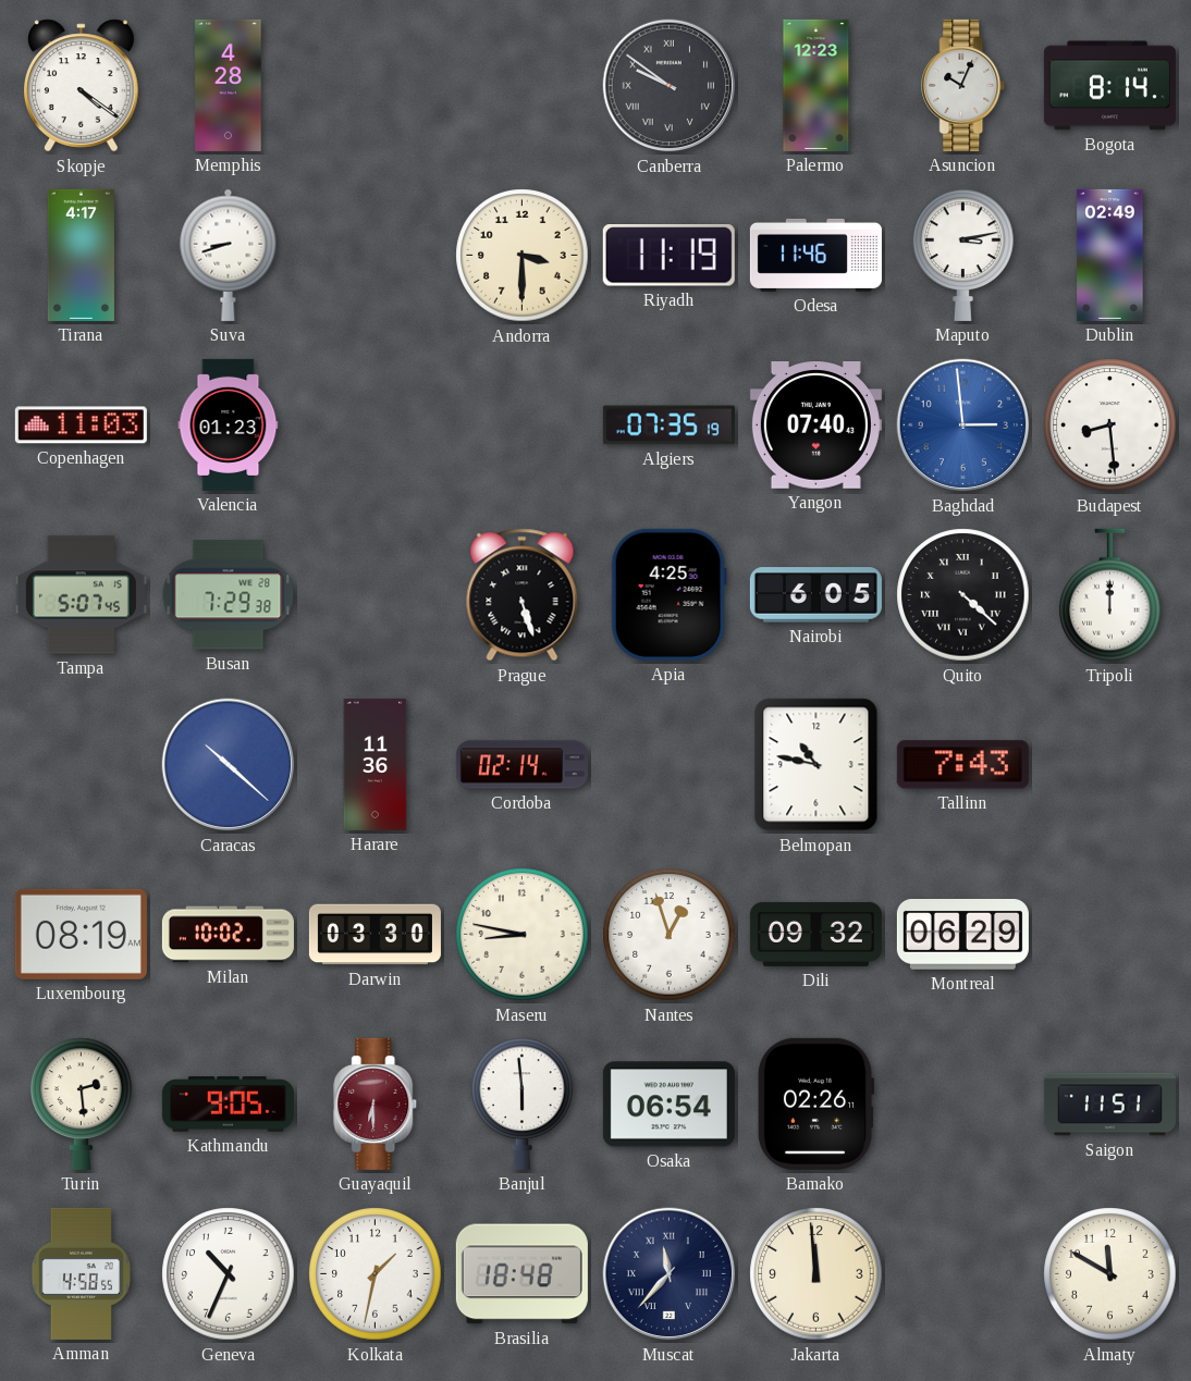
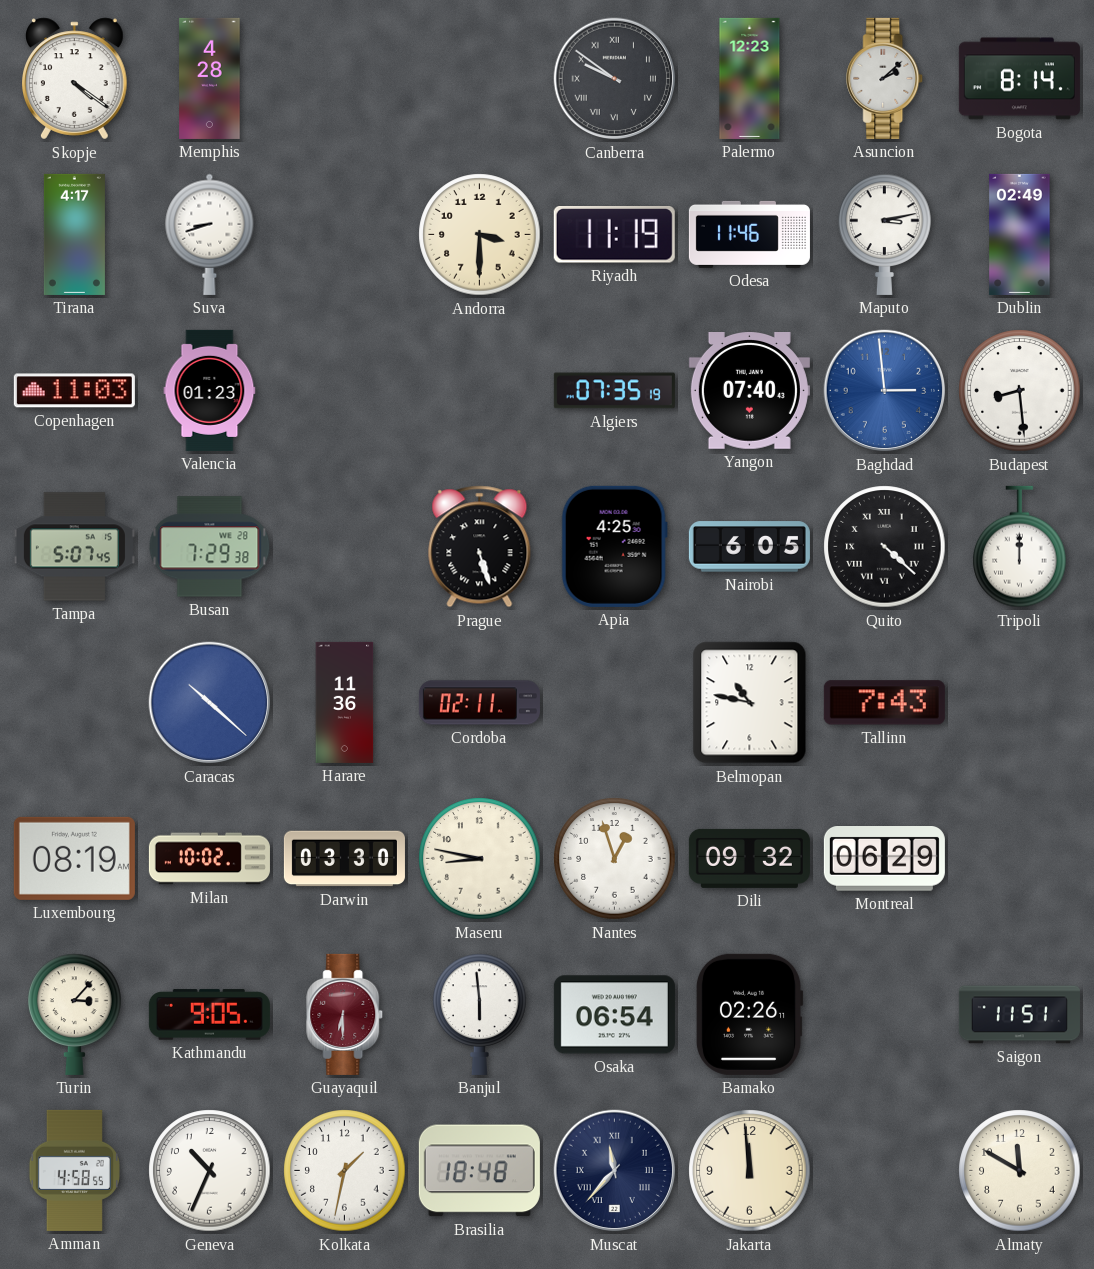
Asuncion: 10:04 -> 2:08
Cordoba: 02:14 -> 02:11
Turin: 2:29 -> 3:07
